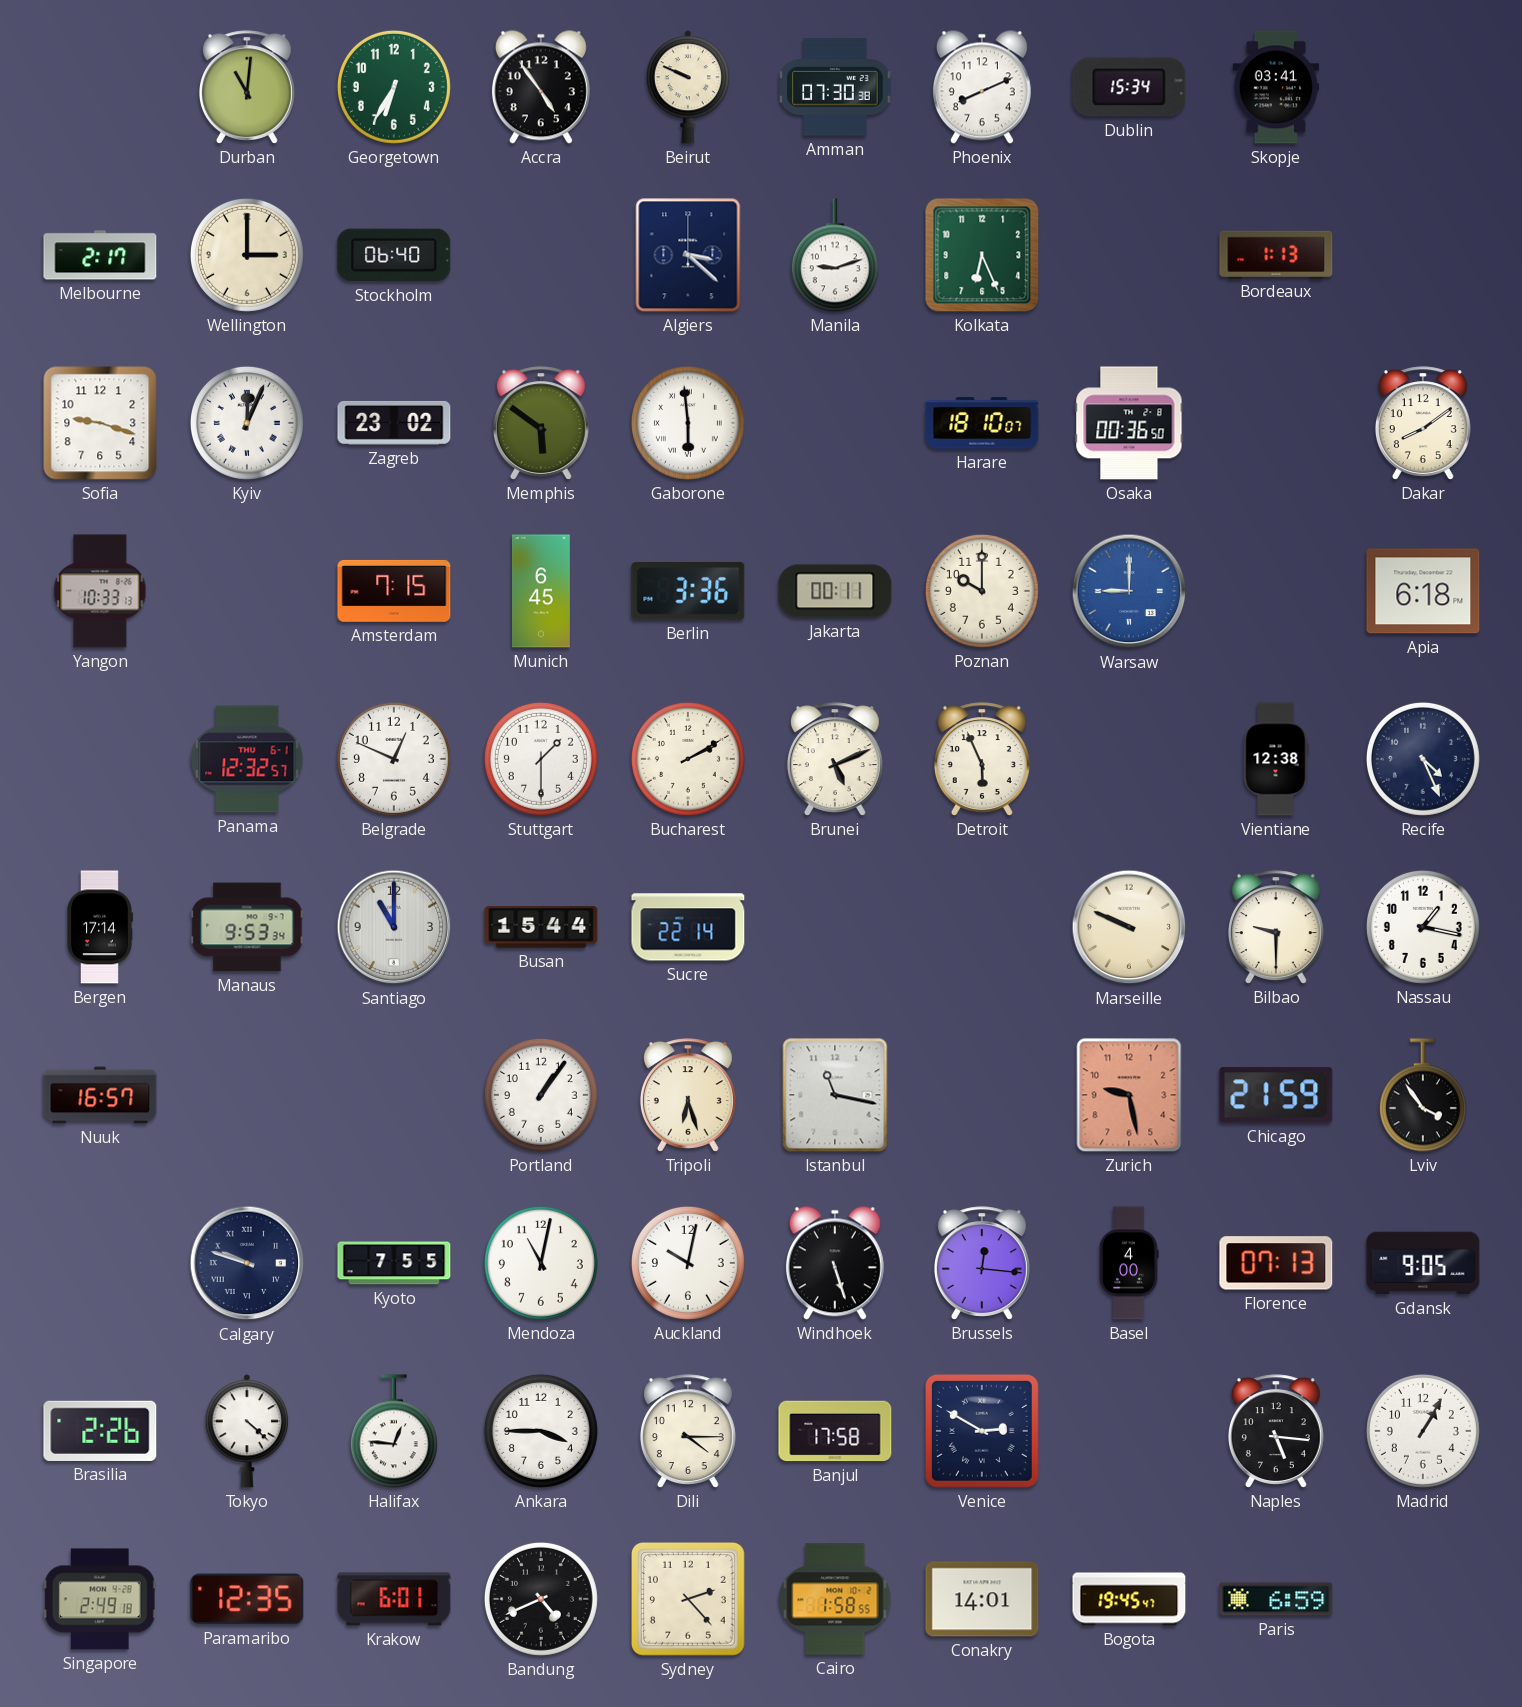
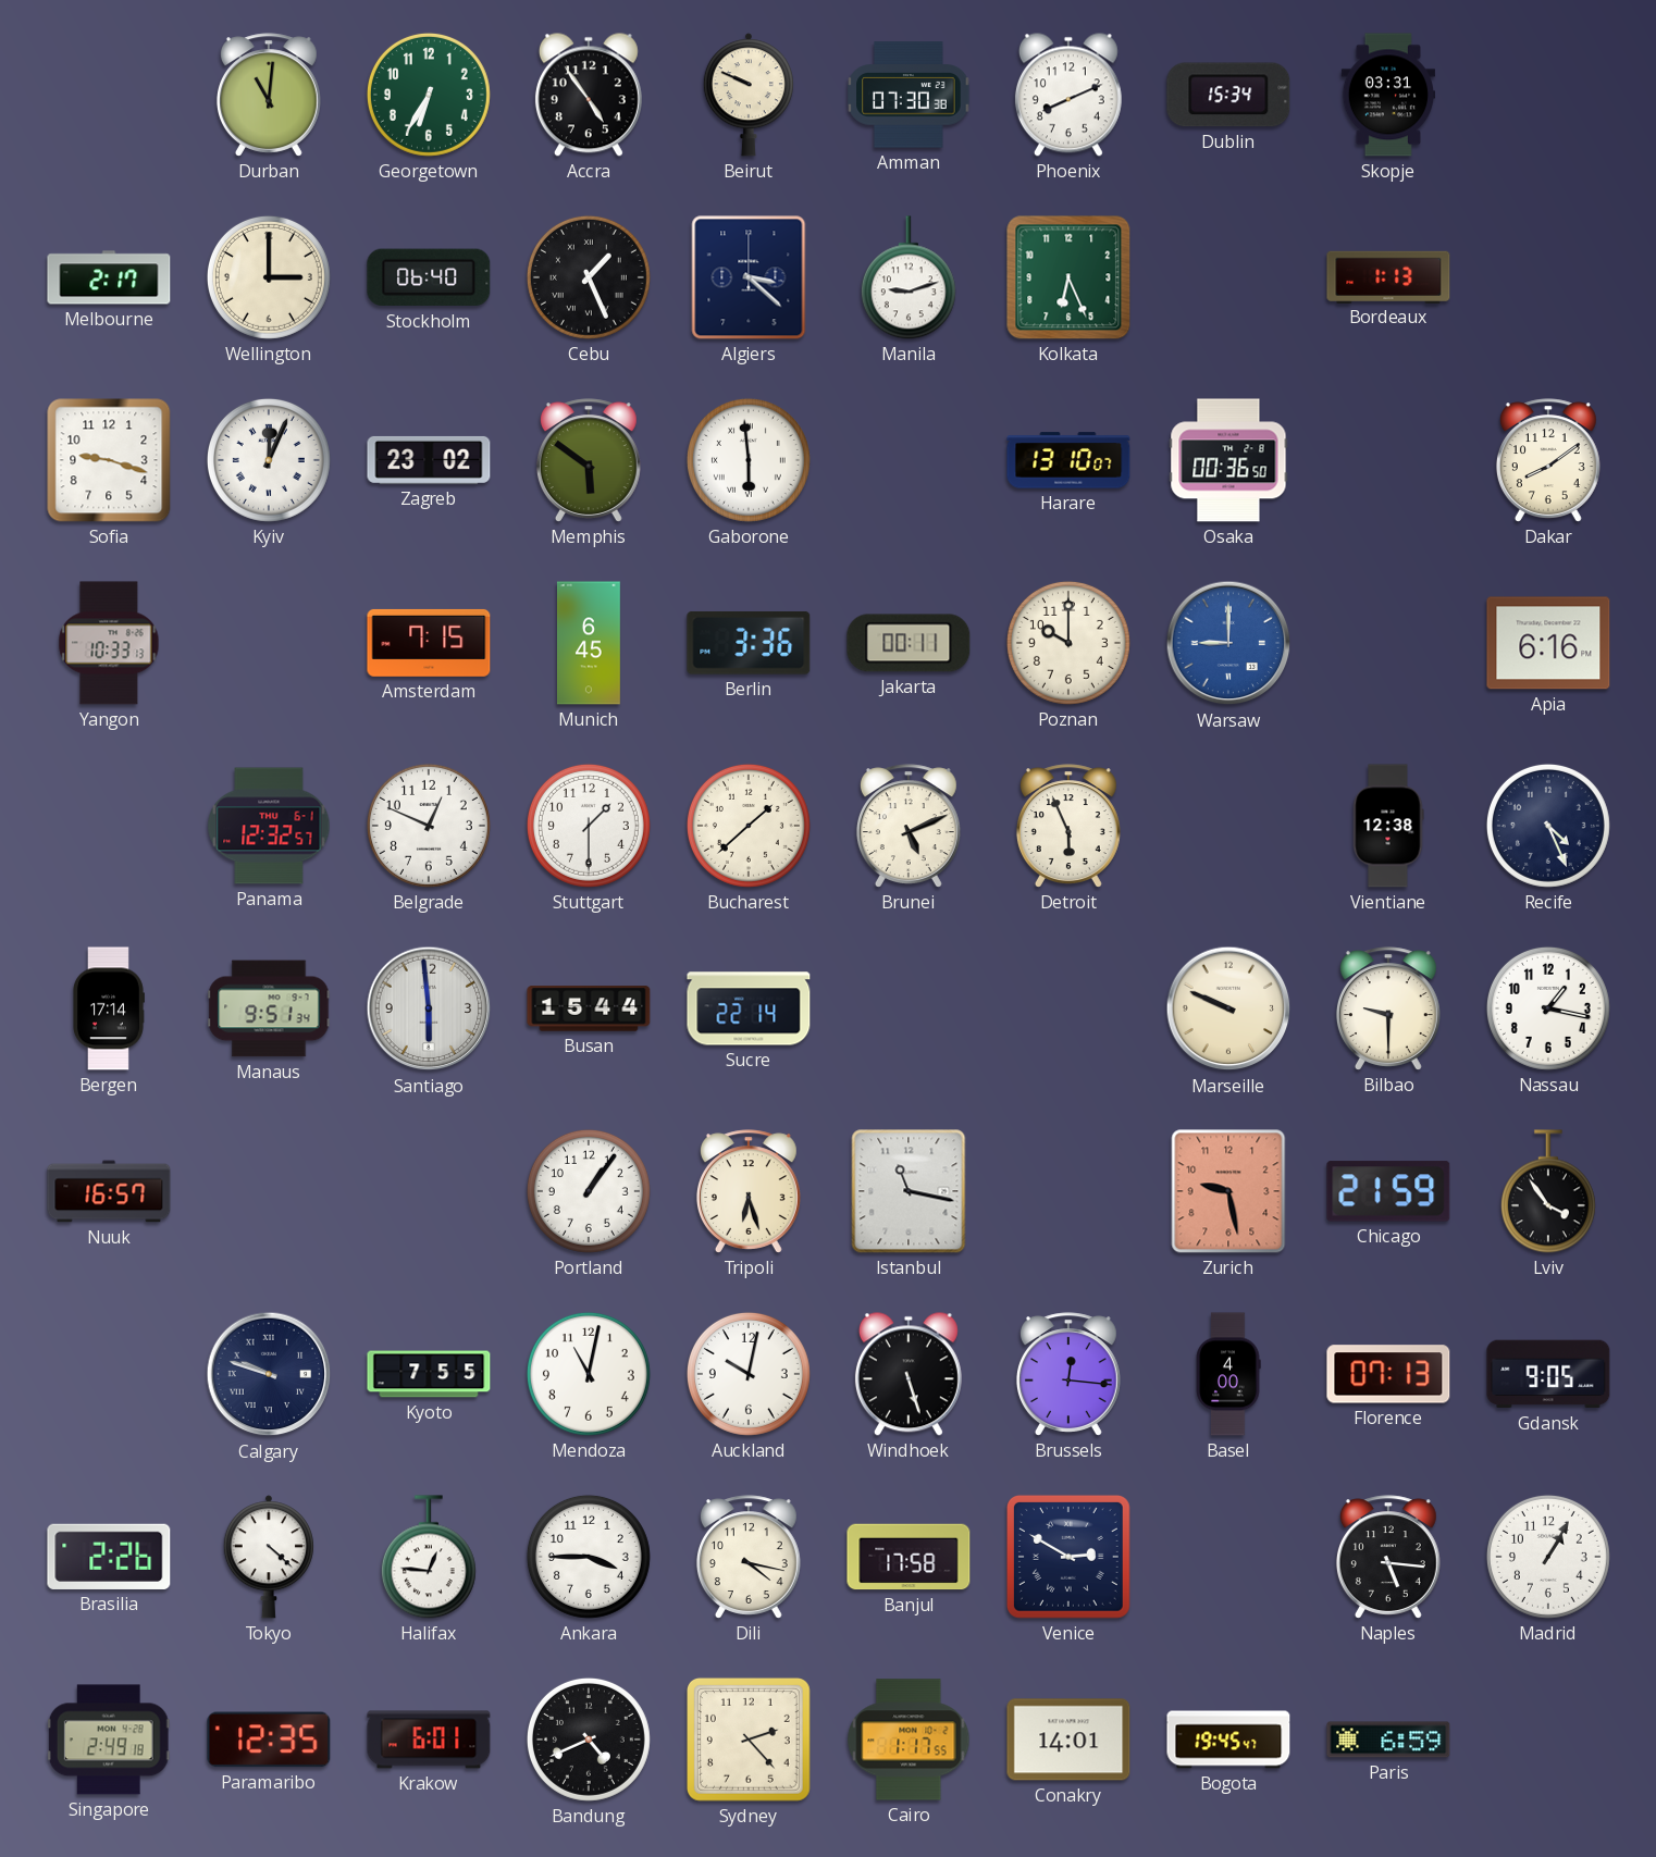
Skopje: 03:41 -> 03:31
Cebu: none -> 1:26
Harare: 18:10 -> 13:10
Apia: 6:18 -> 6:16
Bucharest: 2:10 -> 1:38
Manaus: 9:53 -> 9:51
Santiago: 11:00 -> 5:59
Dili: 4:15 -> 4:17
Cairo: 1:58 -> 1:17
